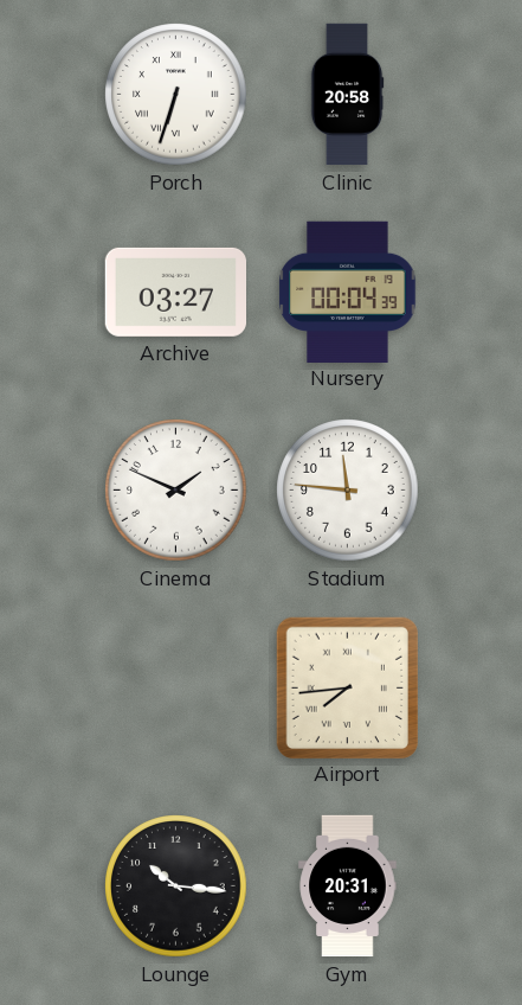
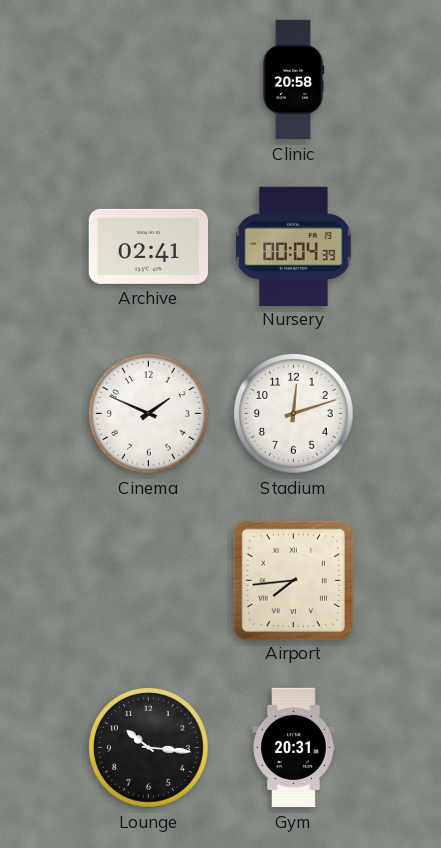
Porch: 6:33 -> none
Archive: 03:27 -> 02:41
Stadium: 11:46 -> 12:12
